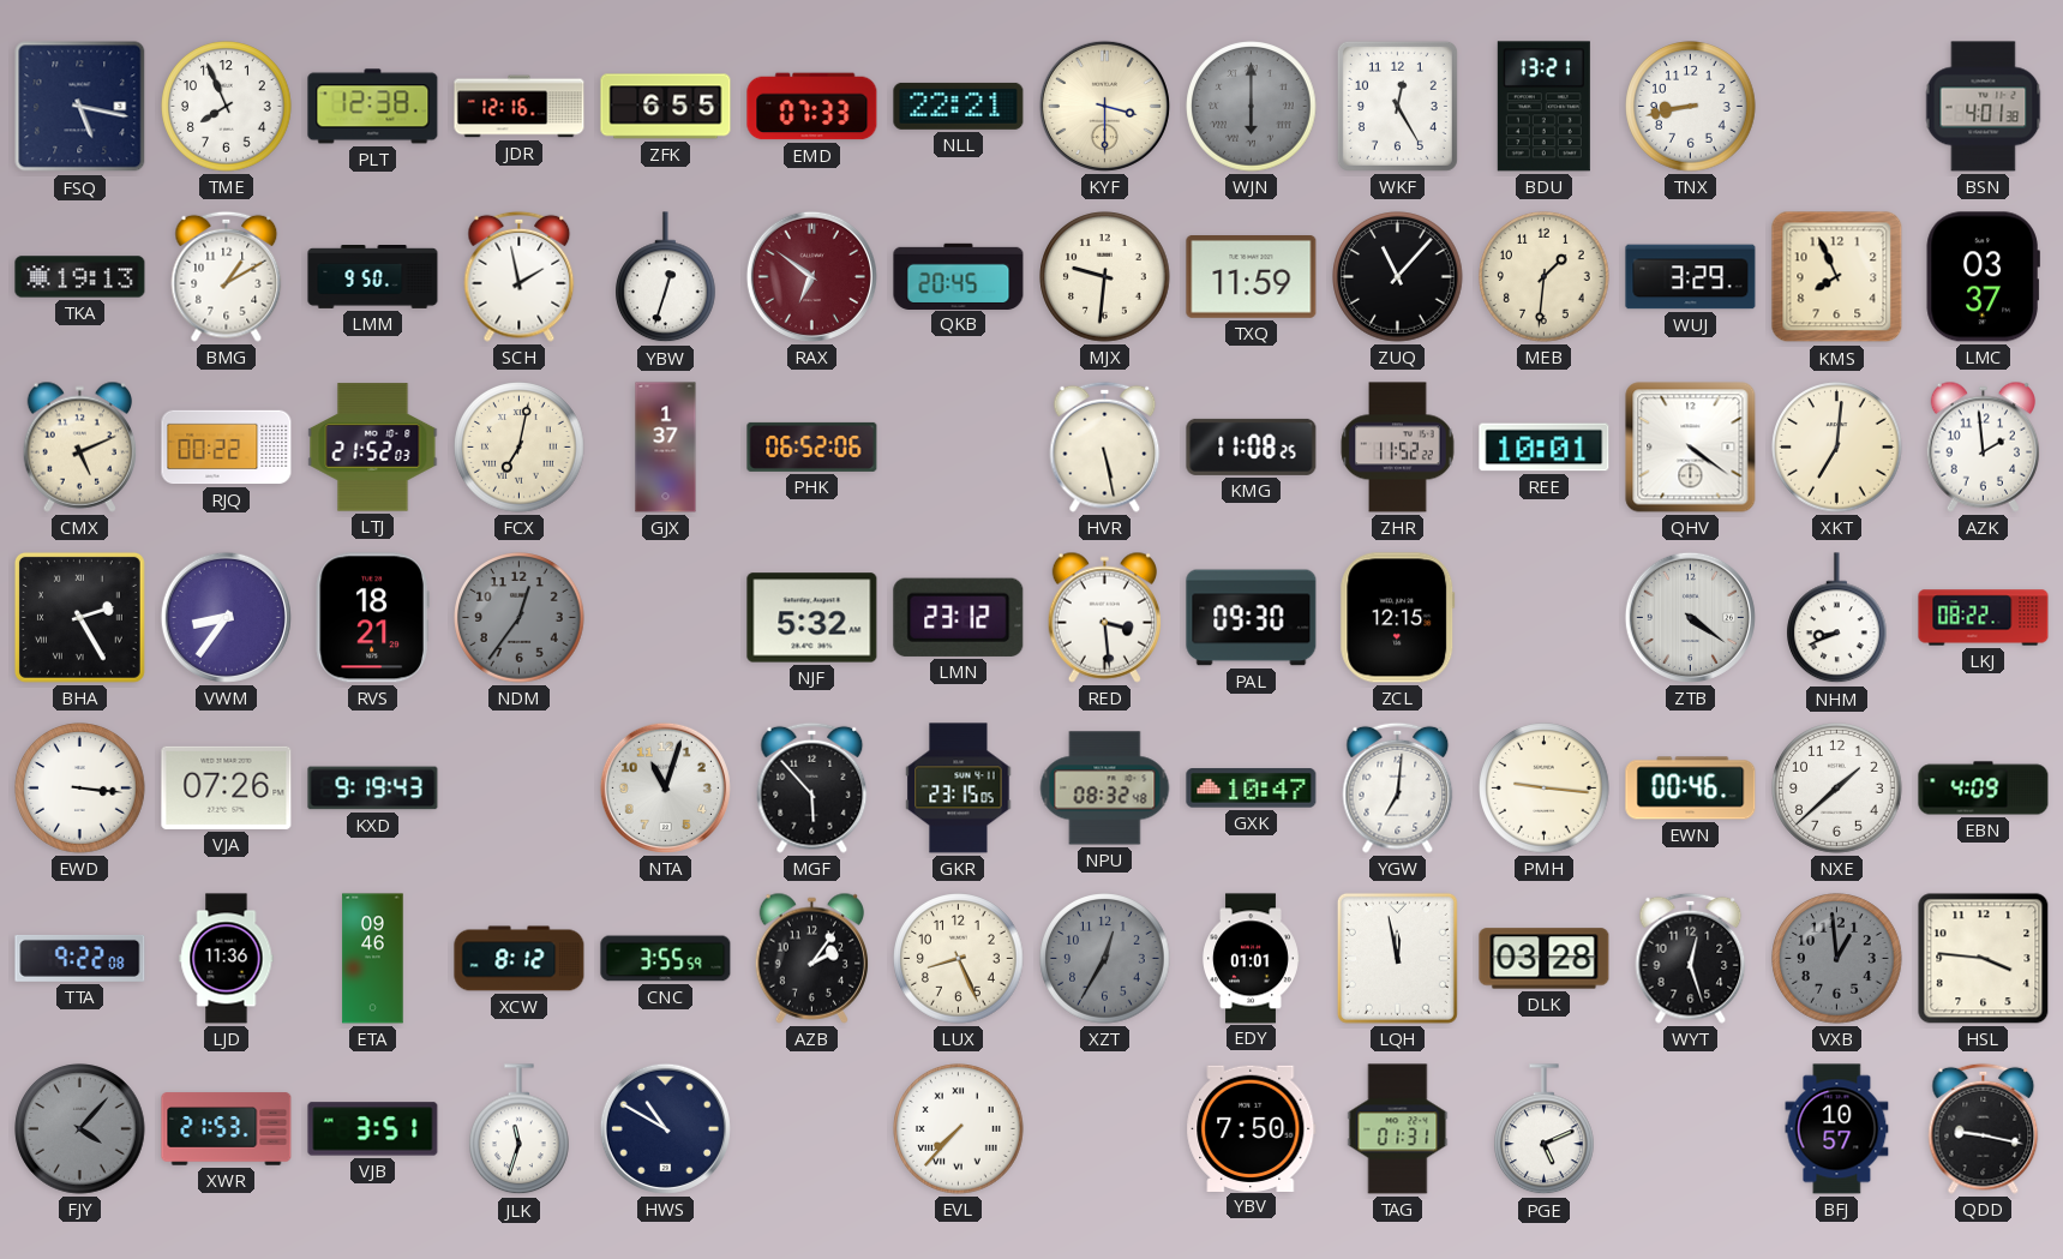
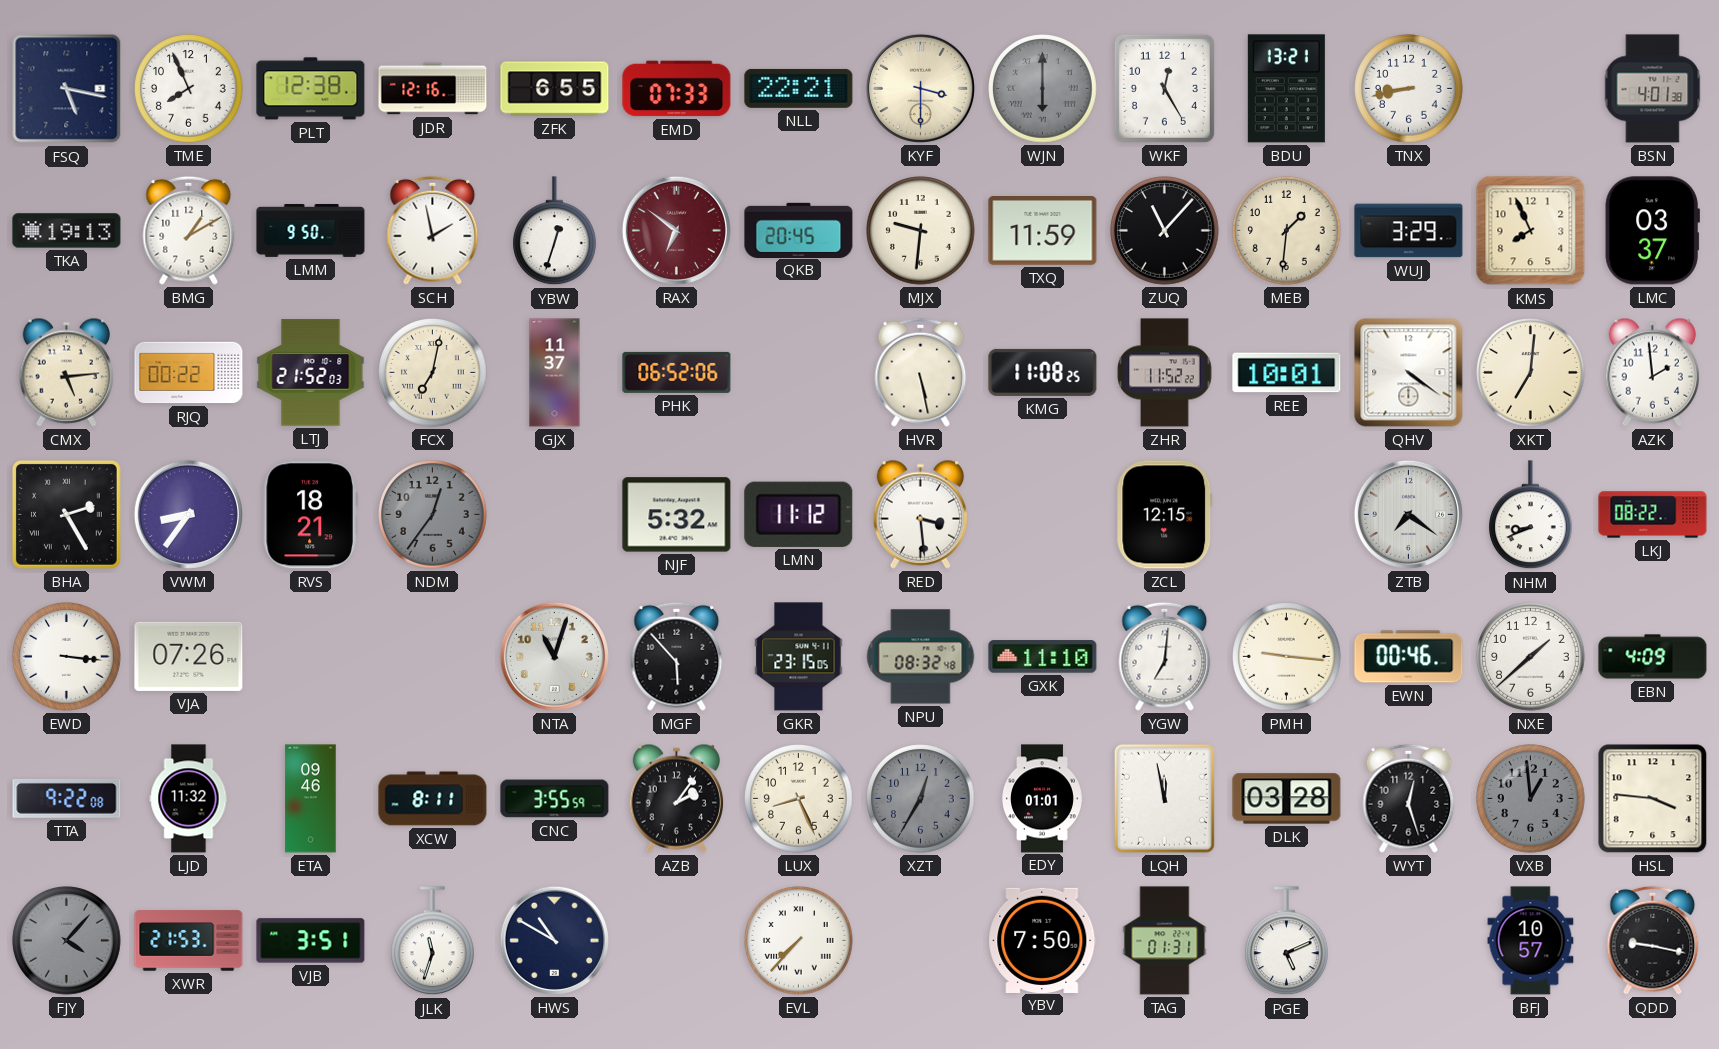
CMX: 5:11 -> 5:14
GJX: 1:37 -> 11:37
LMN: 23:12 -> 11:12
PAL: 09:30 -> none
ZTB: 4:21 -> 7:21
KXD: 9:19 -> none
GXK: 10:47 -> 11:10
LJD: 11:36 -> 11:32
XCW: 8:12 -> 8:11
